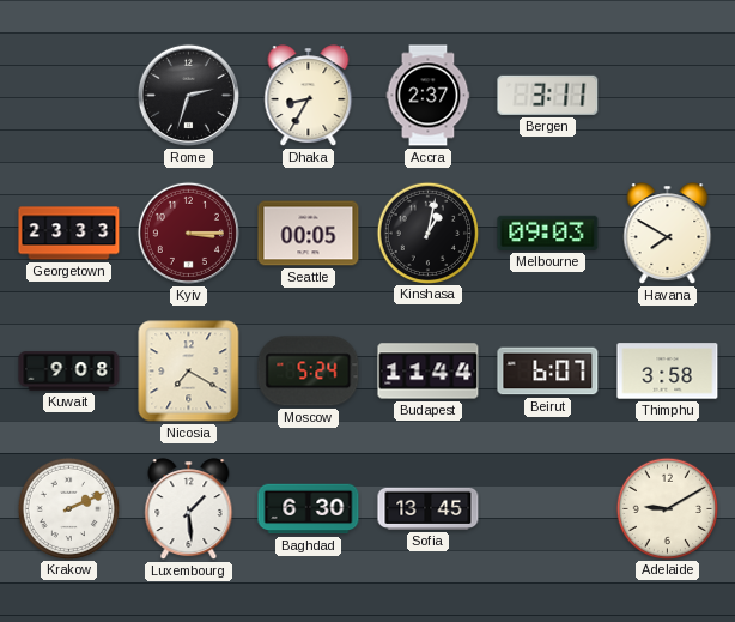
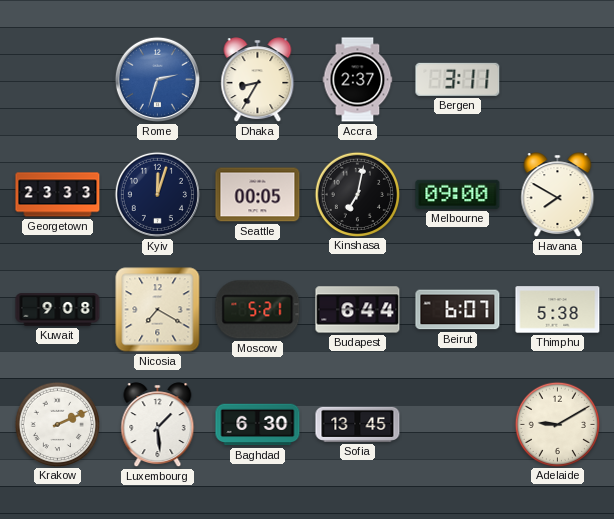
Rome dial: black -> blue
Kyiv: 3:15 -> 12:03
Kyiv dial: burgundy -> navy
Kinshasa: 1:02 -> 7:02
Melbourne: 09:03 -> 09:00
Moscow: 5:24 -> 5:21
Budapest: 11:44 -> 6:44
Thimphu: 3:58 -> 5:38
